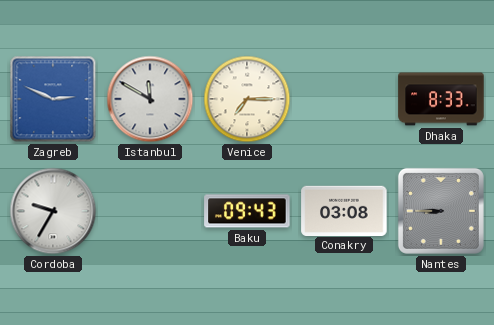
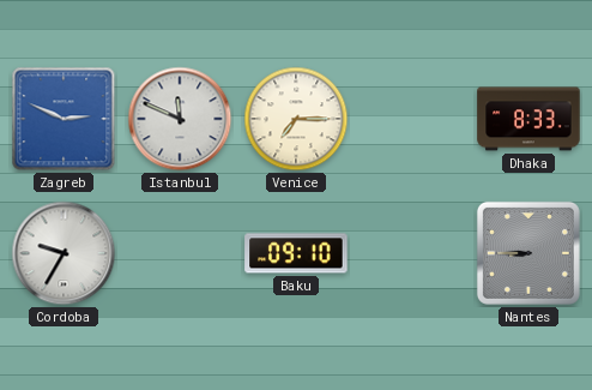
Istanbul: 11:50 -> 11:49
Baku: 09:43 -> 09:10
Conakry: 03:08 -> none
